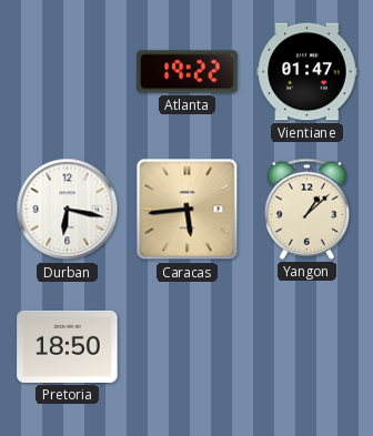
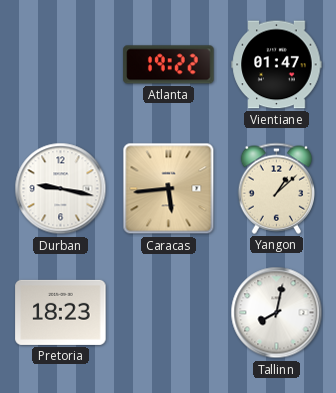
Durban: 6:17 -> 9:17
Pretoria: 18:50 -> 18:23
Tallinn: none -> 8:02
